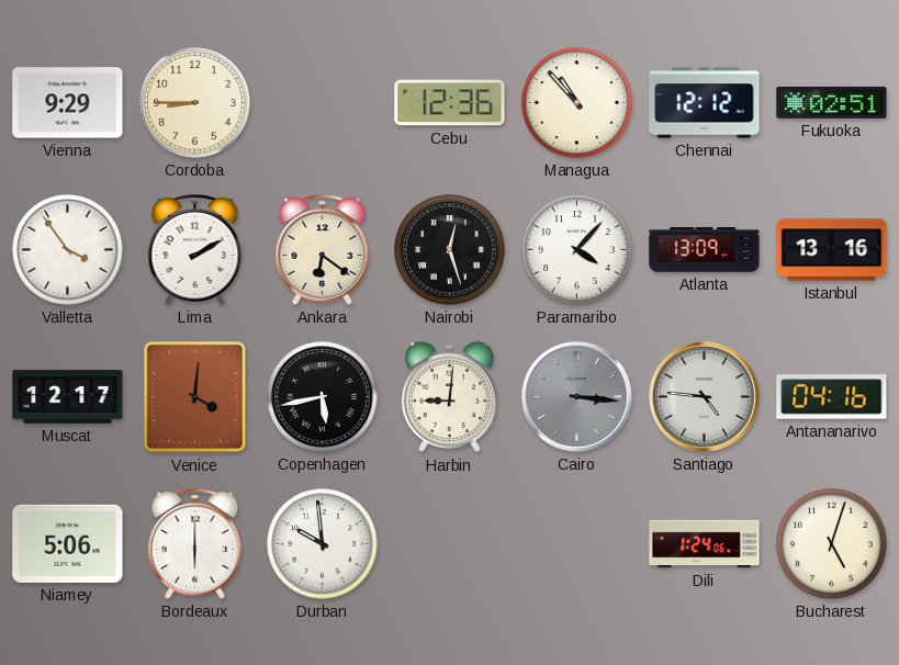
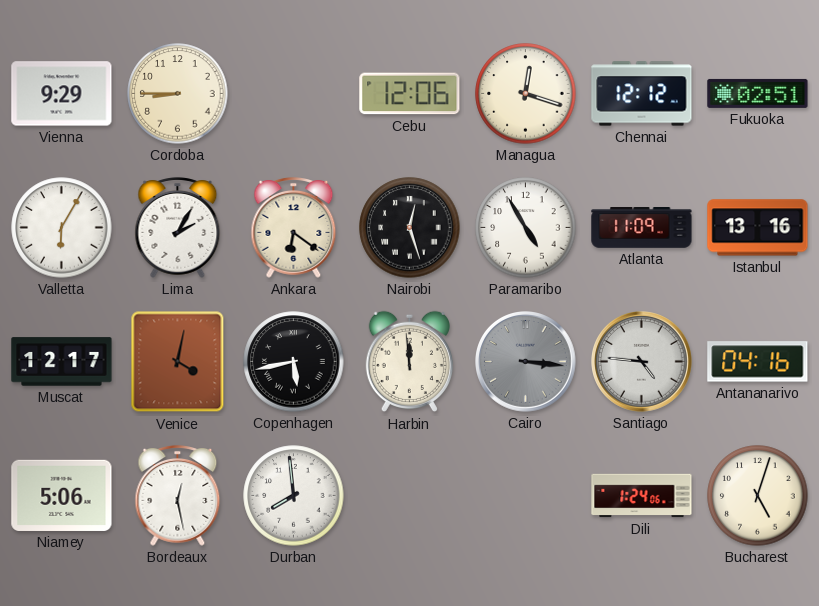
Cebu: 12:36 -> 12:06
Managua: 10:53 -> 12:18
Valletta: 3:54 -> 6:05
Lima: 2:10 -> 2:05
Paramaribo: 4:07 -> 4:55
Atlanta: 13:09 -> 11:09
Venice: 4:01 -> 4:02
Harbin: 9:01 -> 11:59
Bordeaux: 6:00 -> 12:28
Durban: 9:59 -> 7:59
